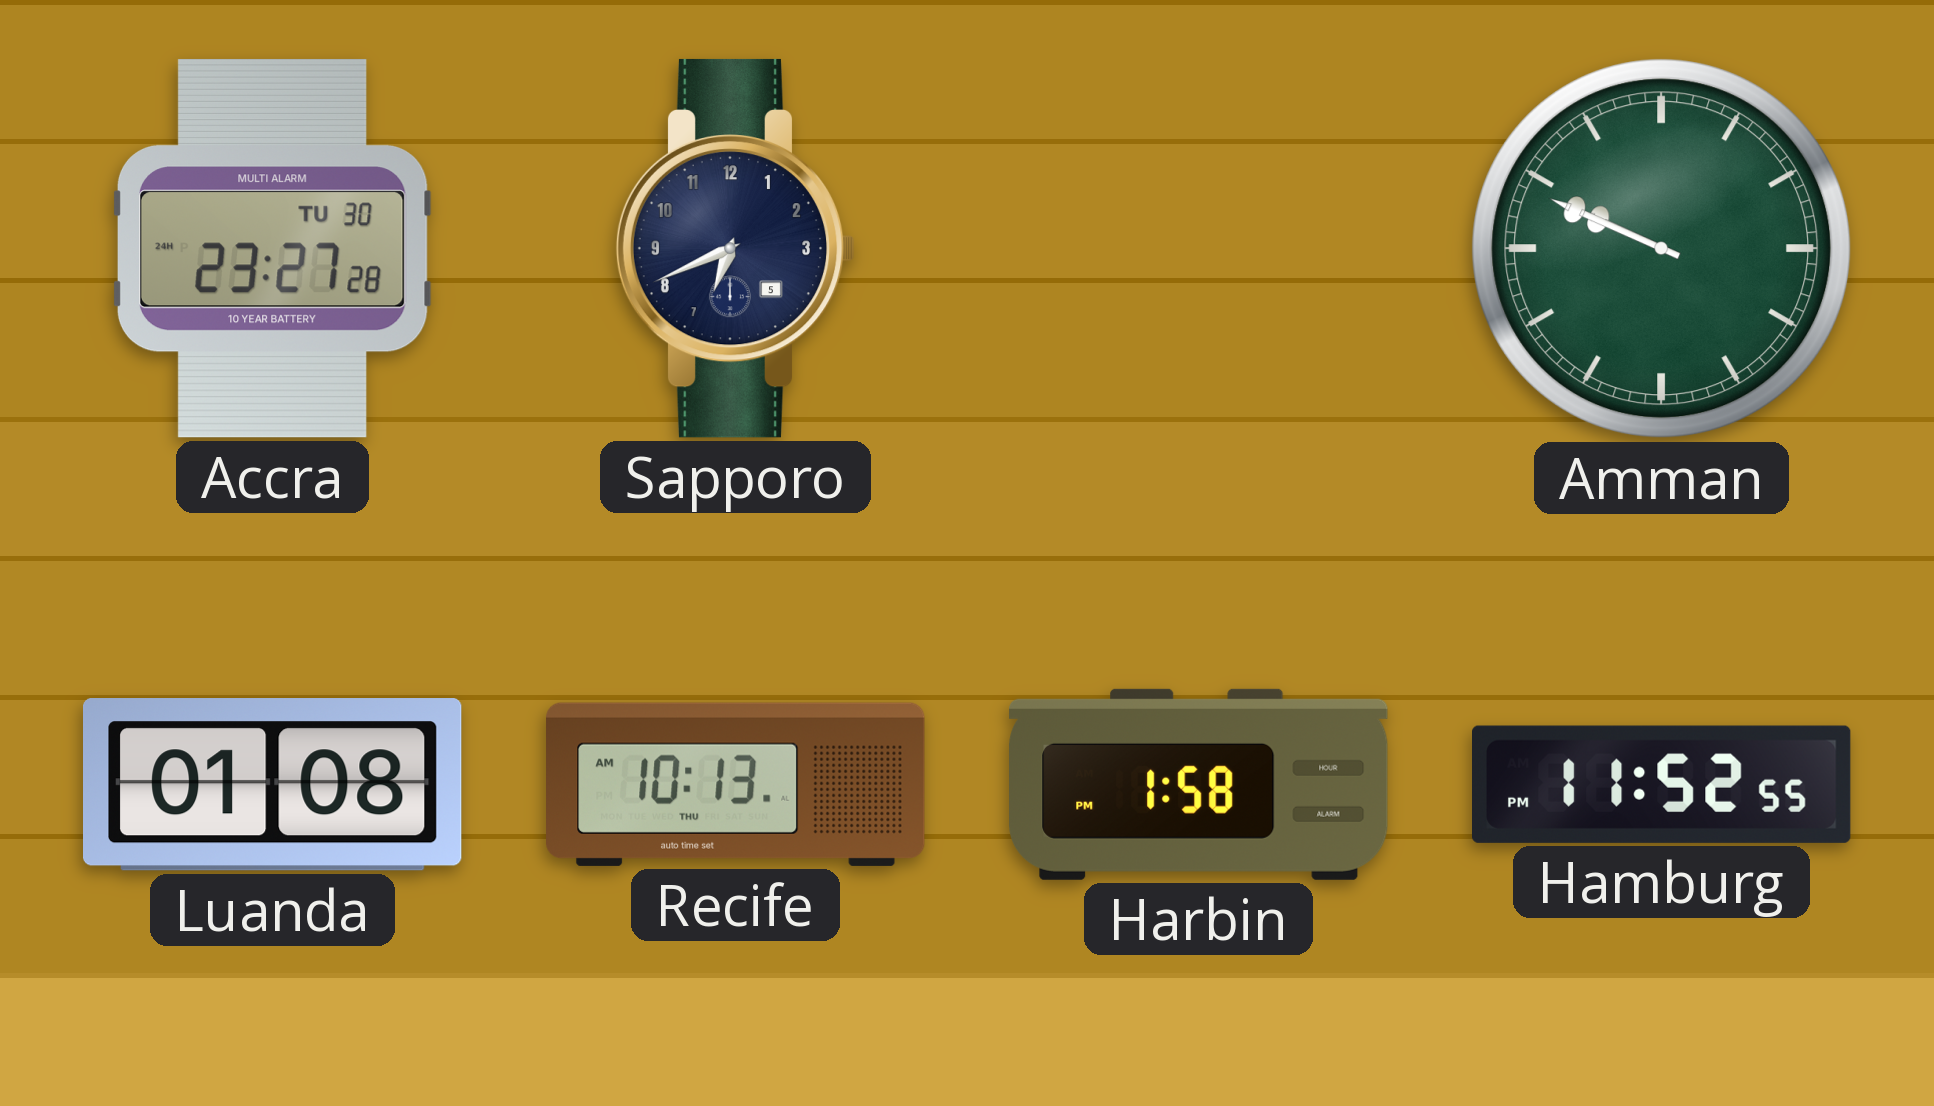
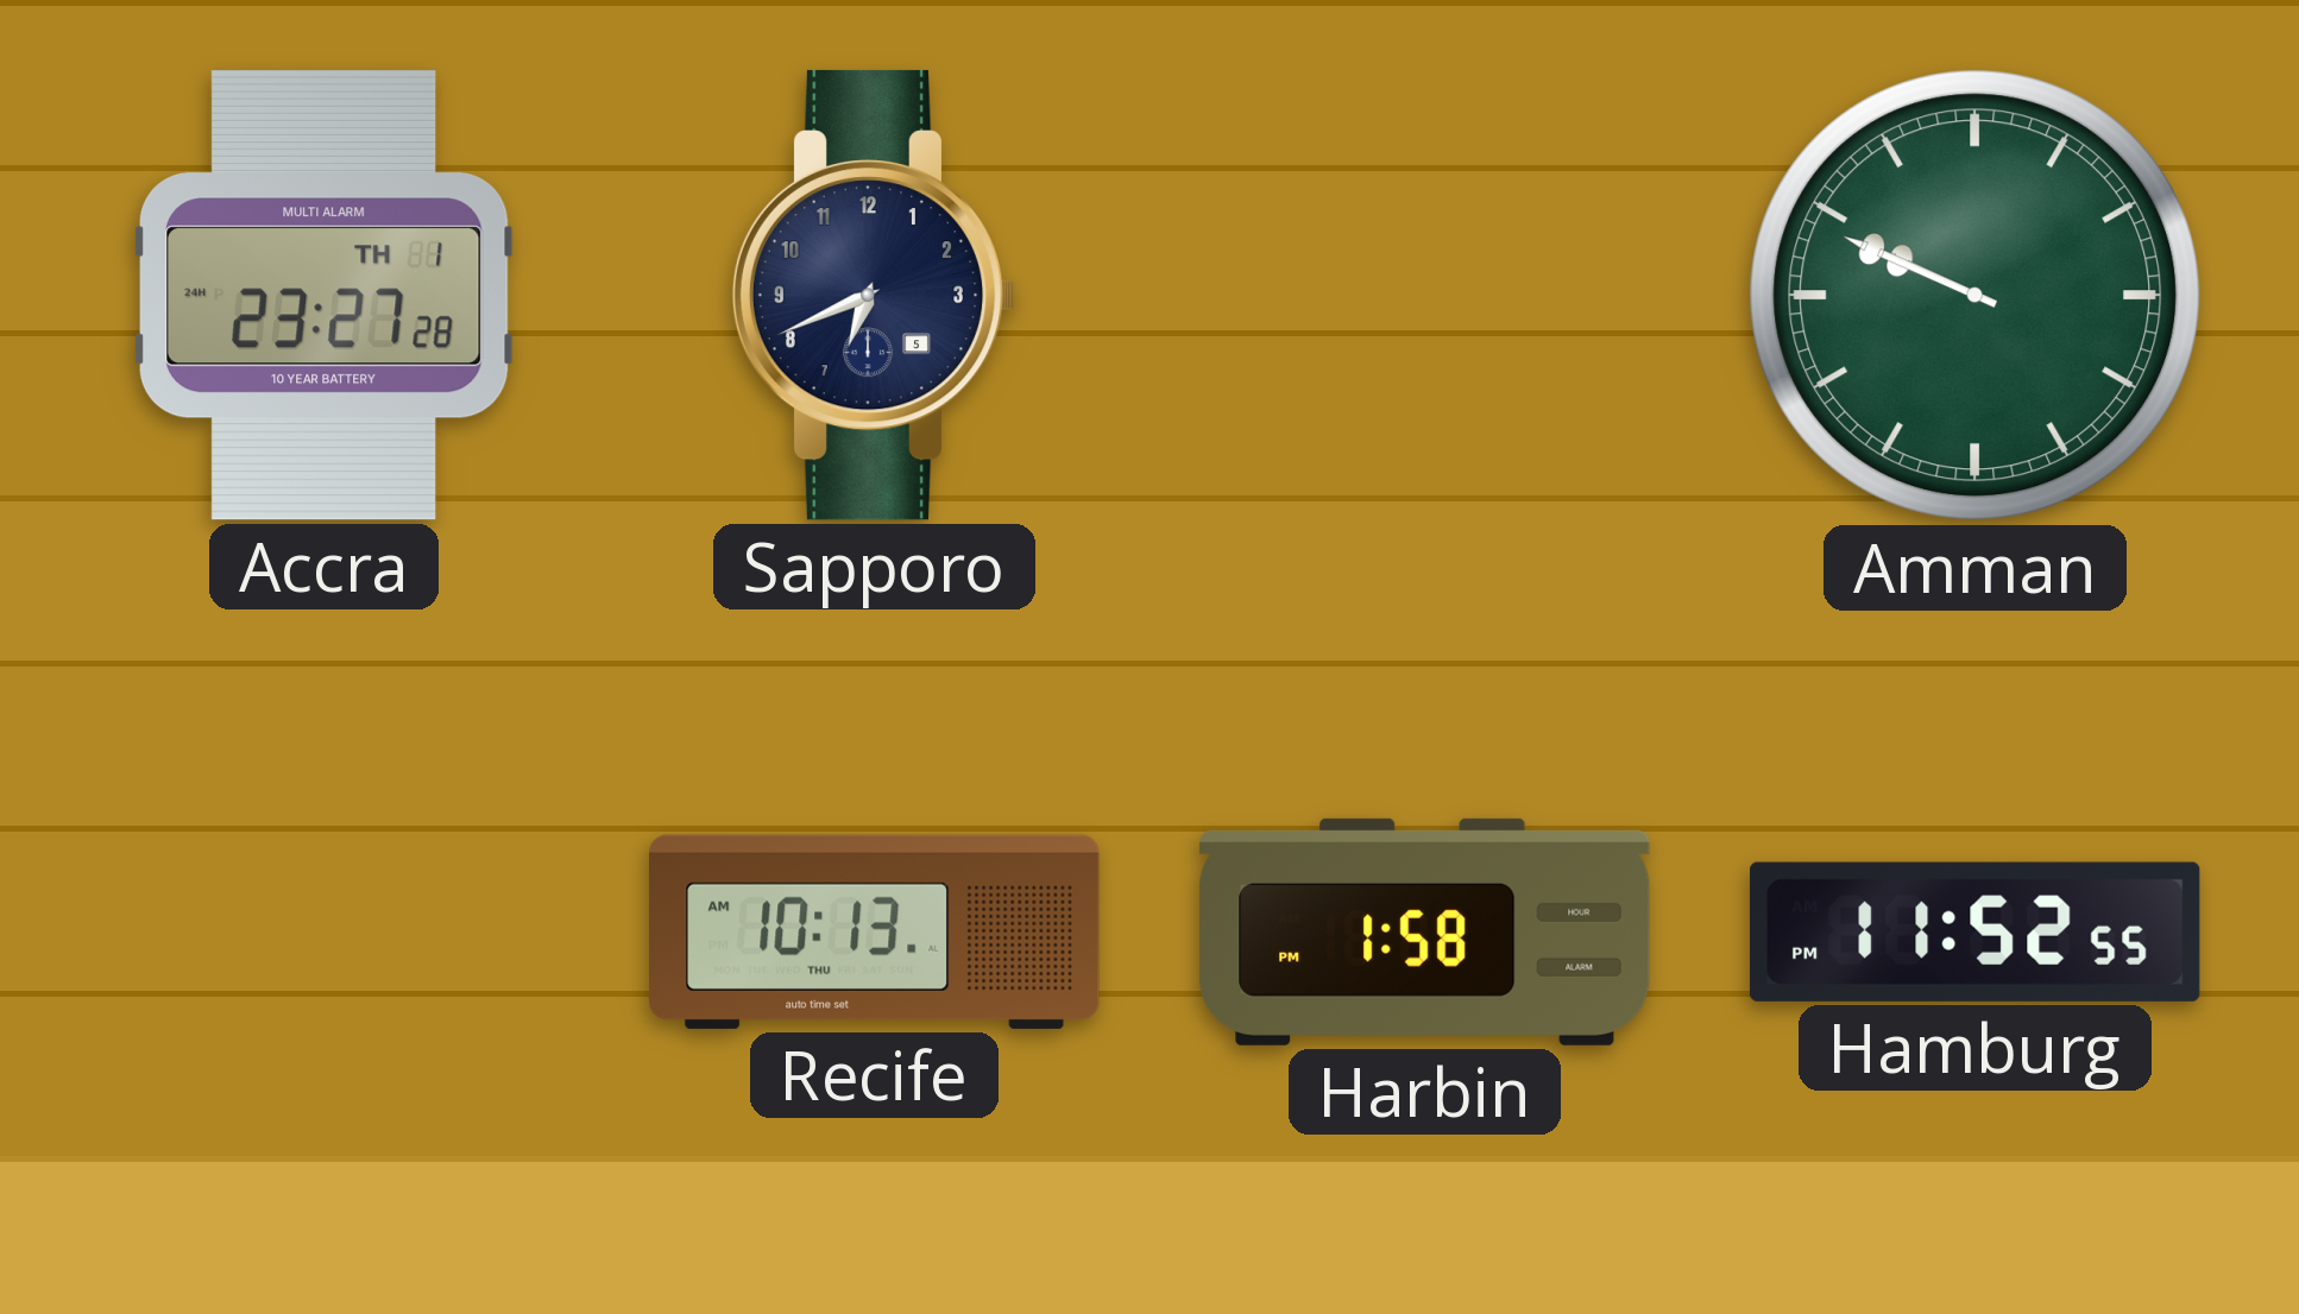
Accra date: TU 30 -> TH 1
Luanda: 01:08 -> none
